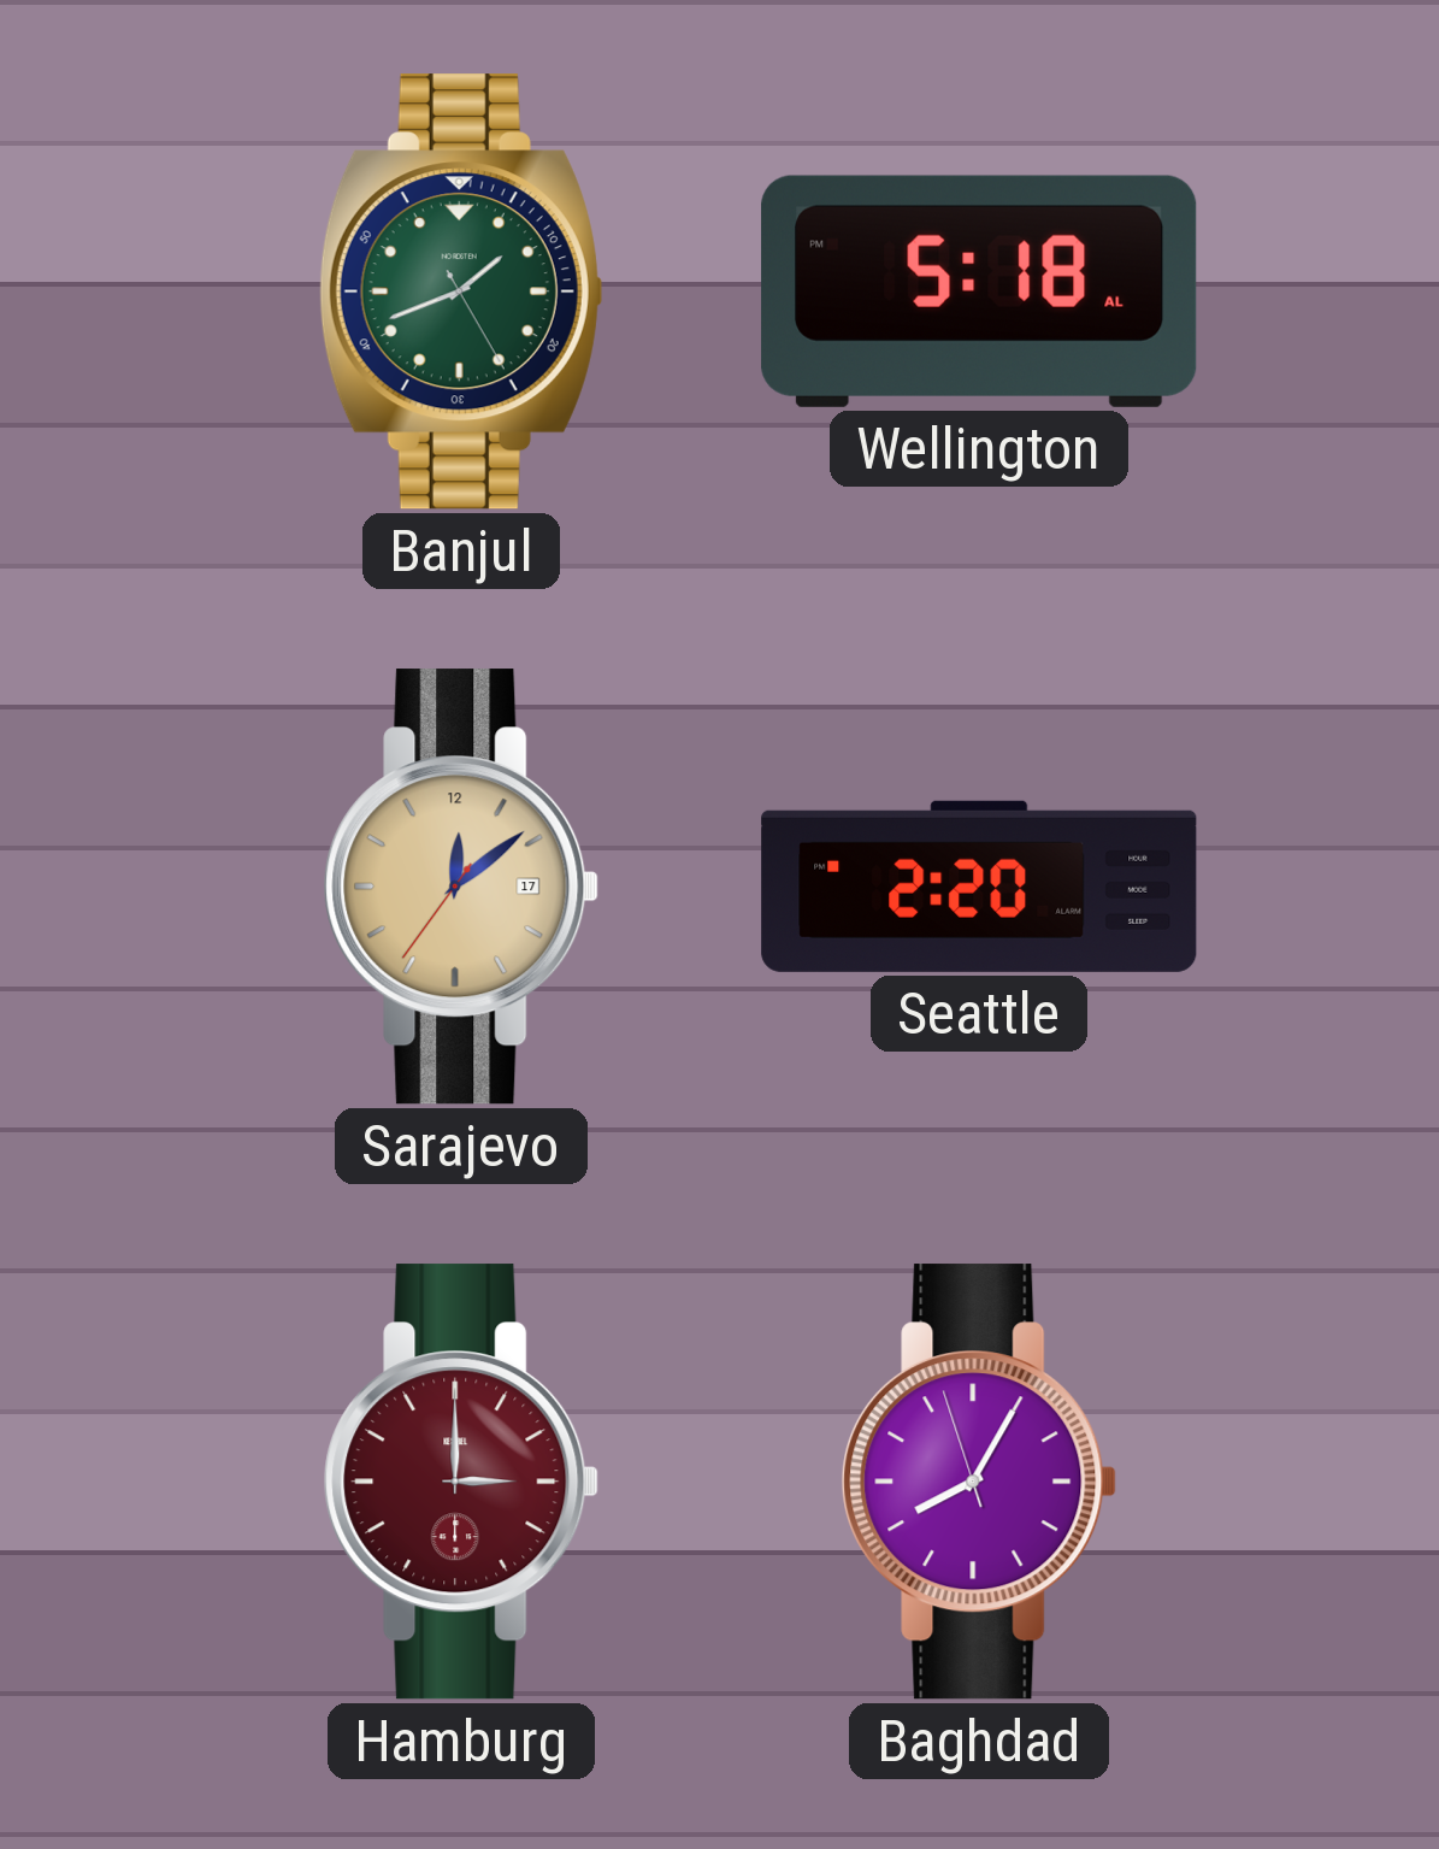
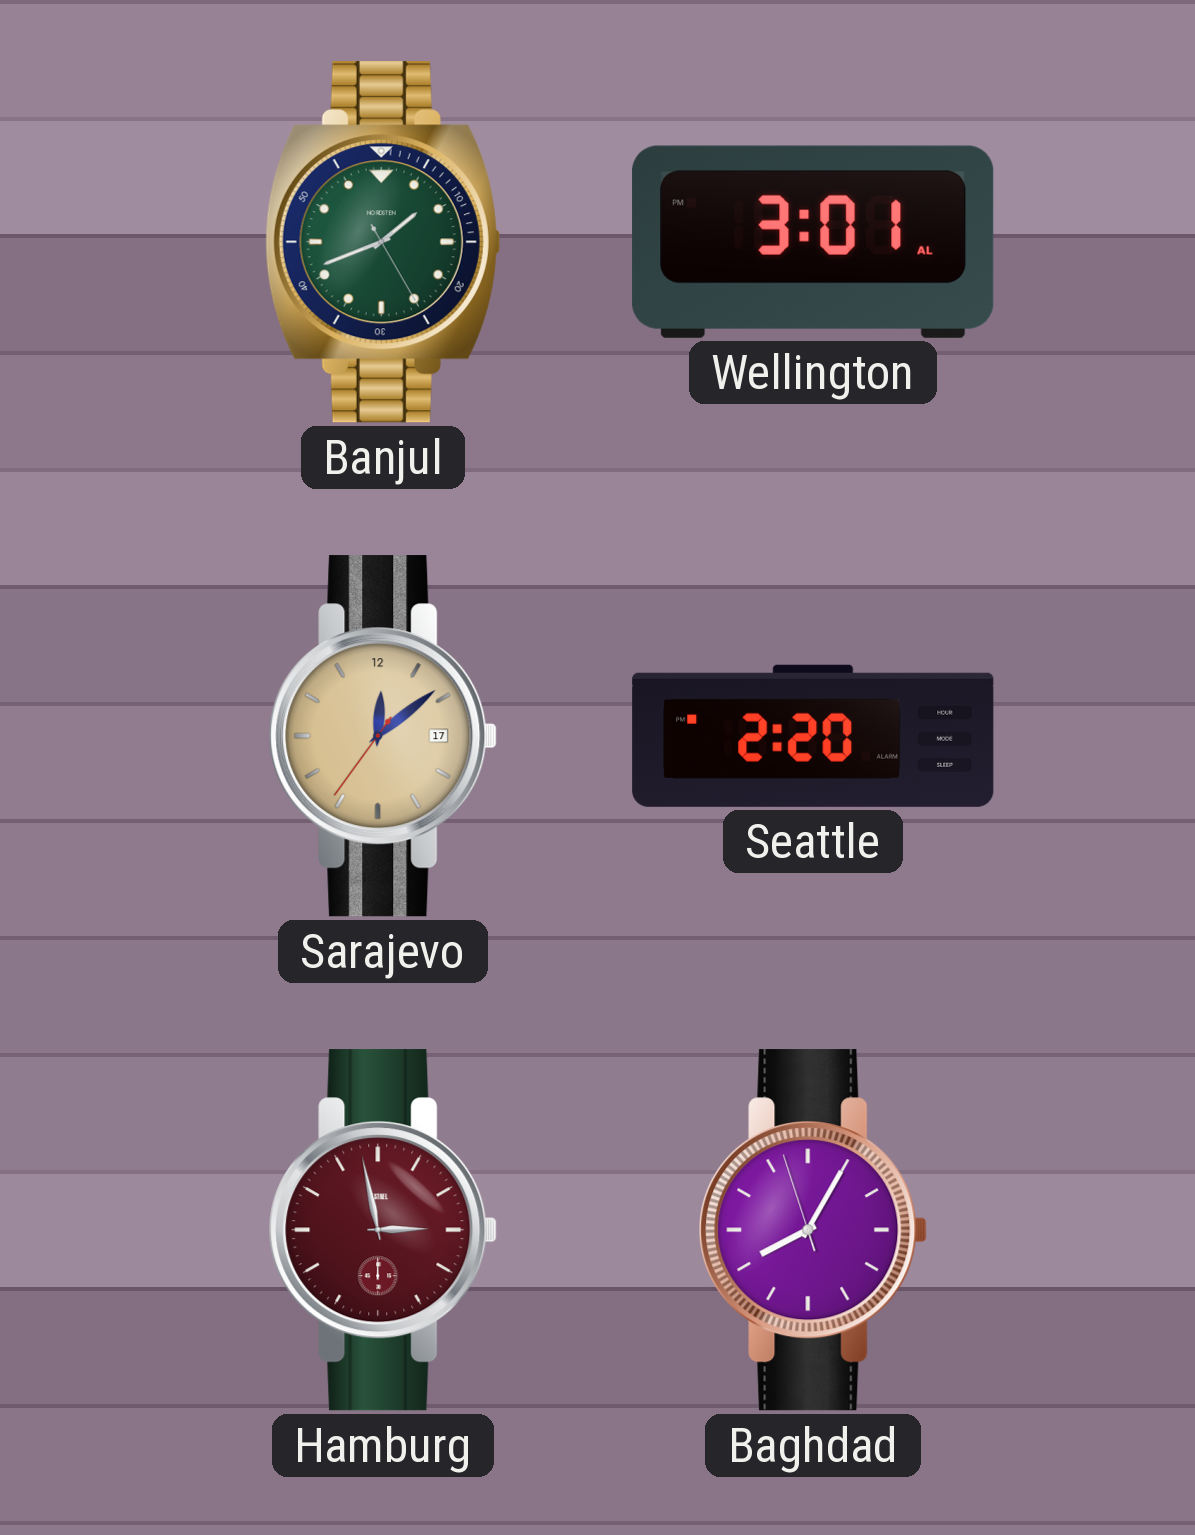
Wellington: 5:18 -> 3:01
Hamburg: 3:00 -> 2:58
